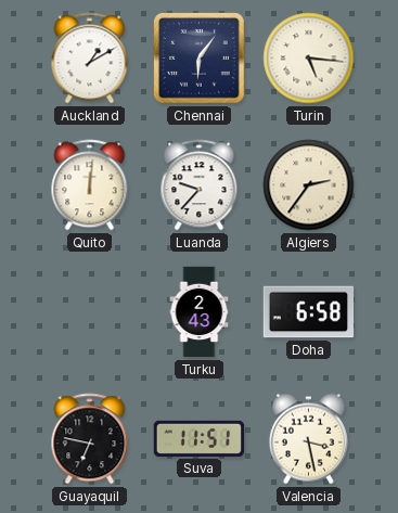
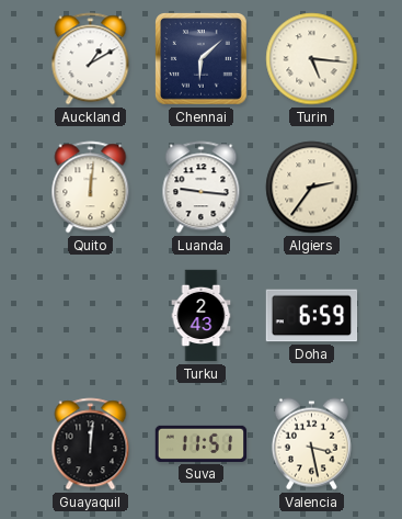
Chennai: 6:06 -> 6:08
Luanda: 9:37 -> 9:16
Doha: 6:58 -> 6:59
Guayaquil: 6:47 -> 12:01
